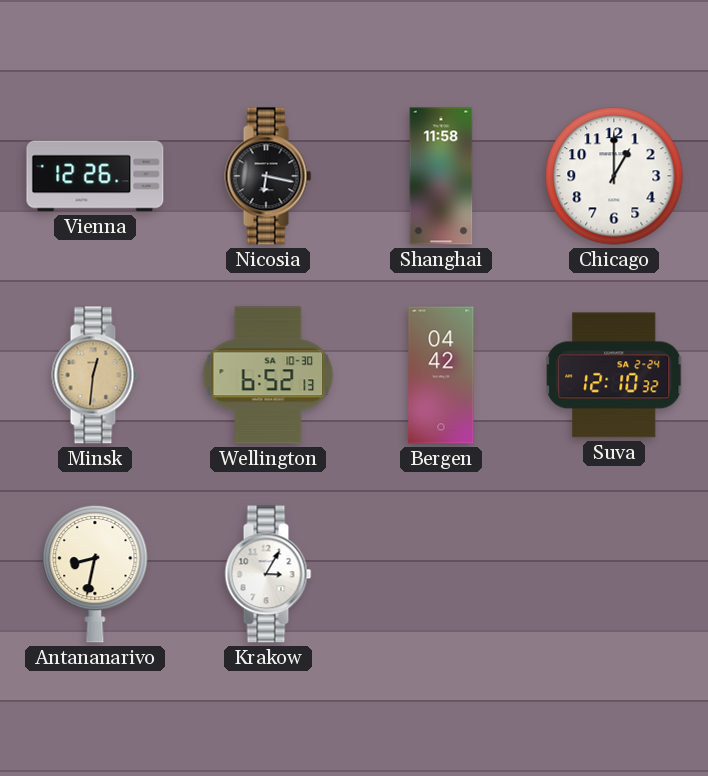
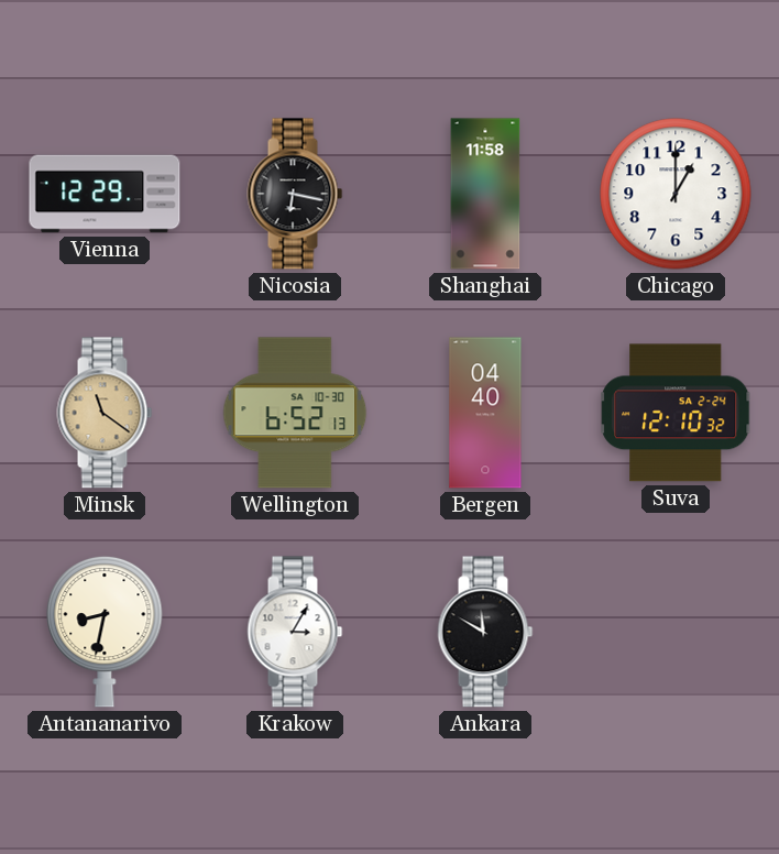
Vienna: 12:26 -> 12:29
Minsk: 12:31 -> 11:21
Bergen: 04:42 -> 04:40
Ankara: none -> 11:50
